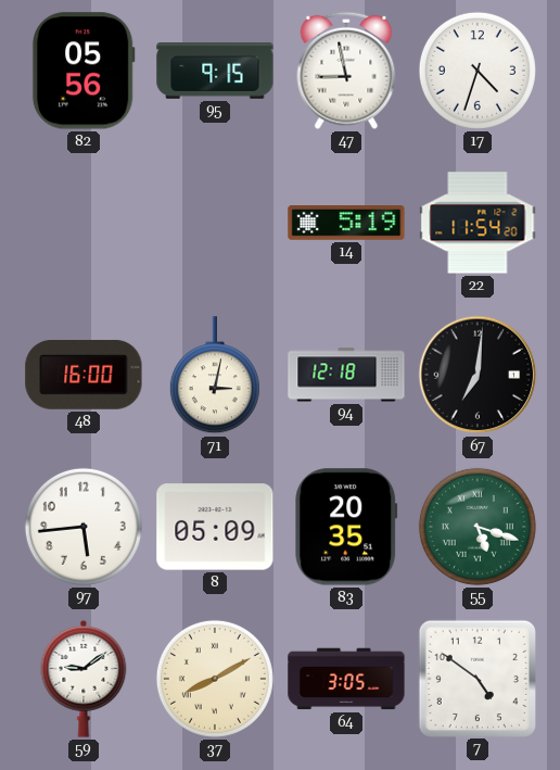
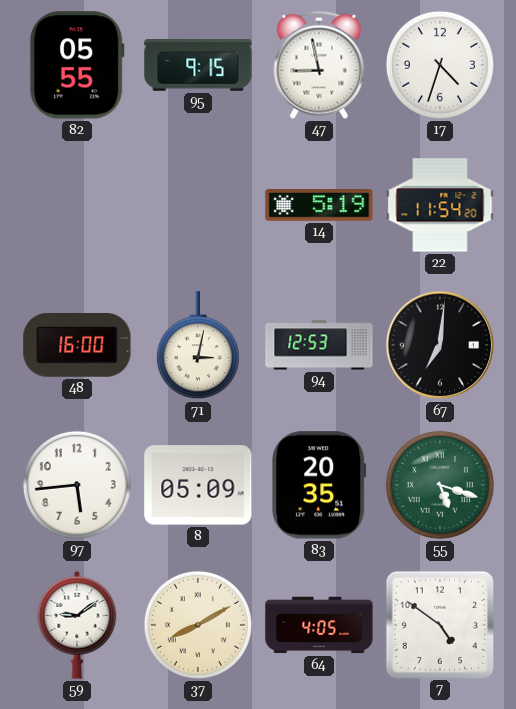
82: 05:56 -> 05:55
94: 12:18 -> 12:53
64: 3:05 -> 4:05
